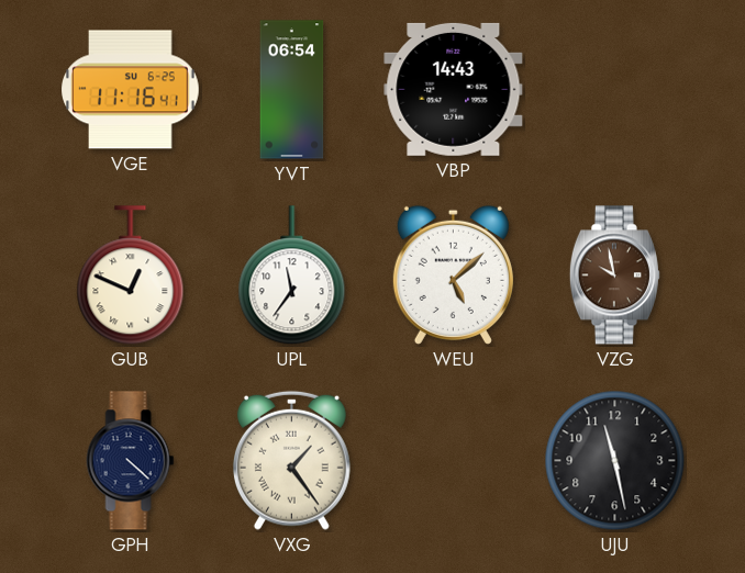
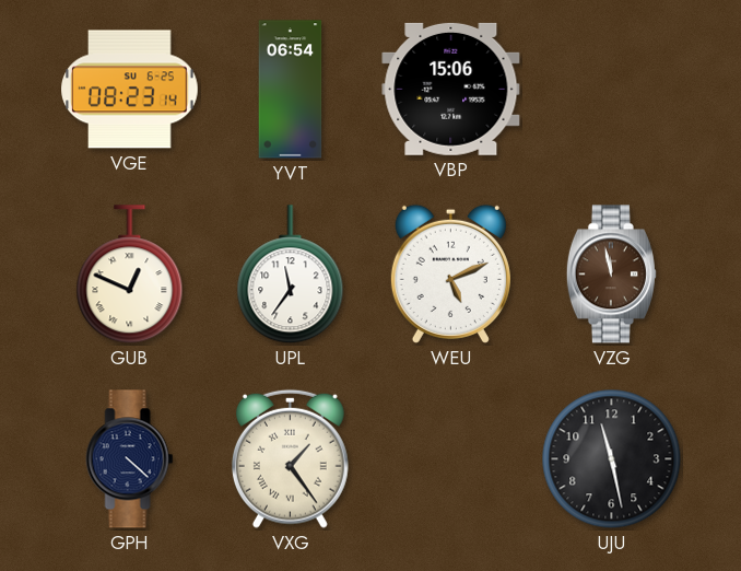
VGE: 11:16 -> 08:23
VBP: 14:43 -> 15:06
WEU: 5:08 -> 5:11
VZG: 9:58 -> 11:58
